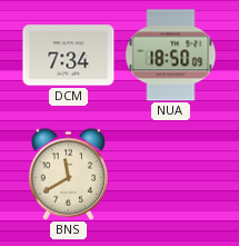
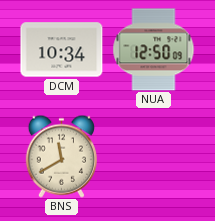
DCM: 7:34 -> 10:34
NUA: 18:50 -> 12:50
